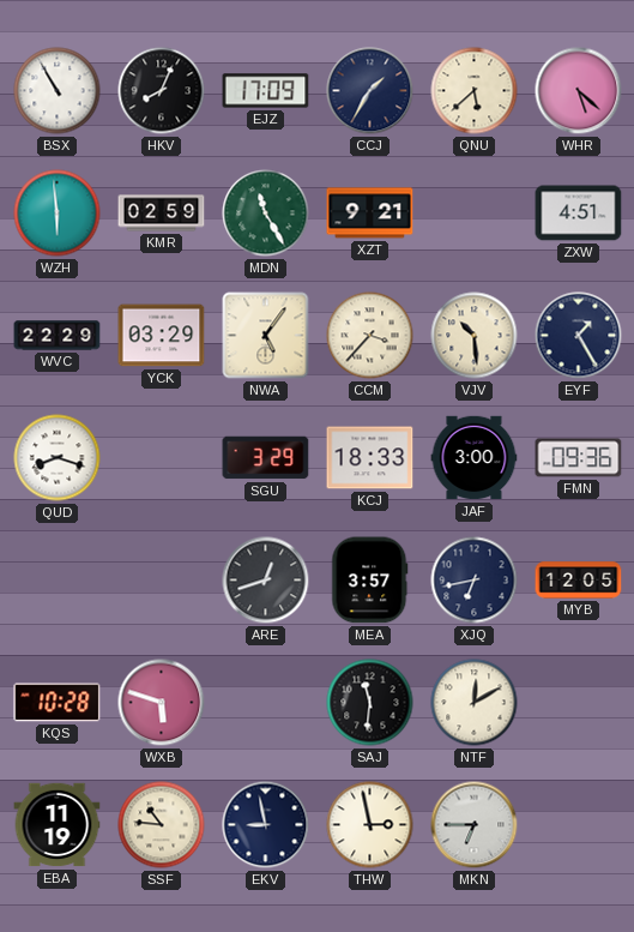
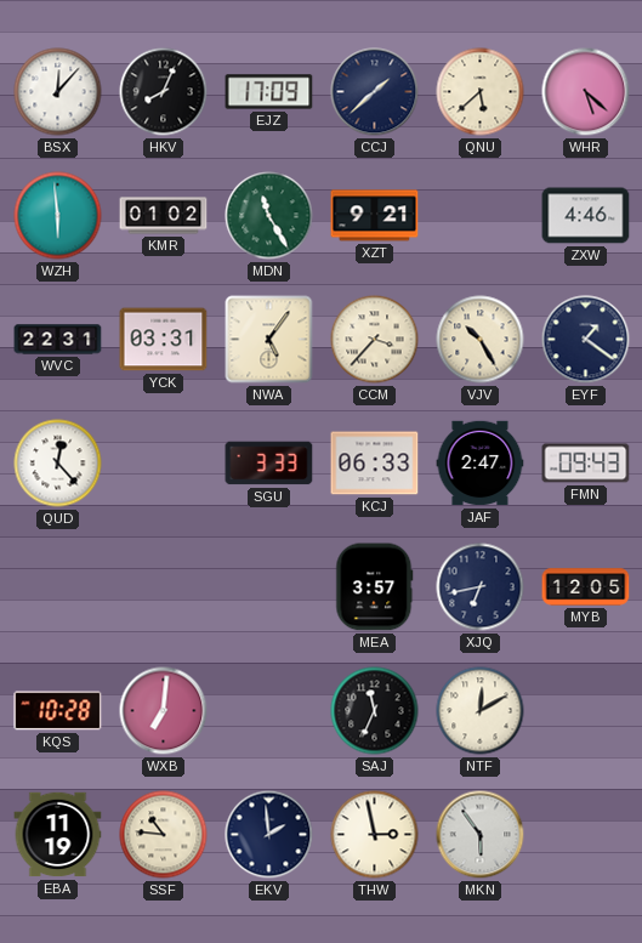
BSX: 10:55 -> 12:07
CCJ: 1:35 -> 1:38
KMR: 02:59 -> 01:02
ZXW: 4:51 -> 4:46
WVC: 22:29 -> 22:31
YCK: 03:29 -> 03:31
VJV: 10:29 -> 10:25
EYF: 1:25 -> 1:21
QUD: 8:18 -> 12:23
SGU: 3:29 -> 3:33
KCJ: 18:33 -> 06:33
JAF: 3:00 -> 2:47
FMN: 09:36 -> 09:43
ARE: 12:42 -> none
WXB: 5:48 -> 7:01
SAJ: 11:31 -> 11:34
EKV: 8:58 -> 1:59
MKN: 6:45 -> 5:54
